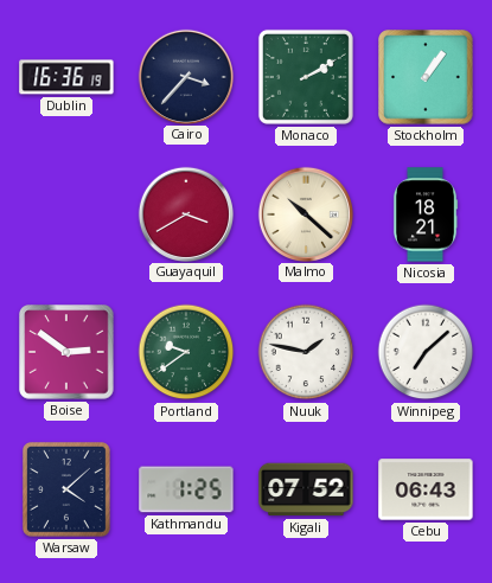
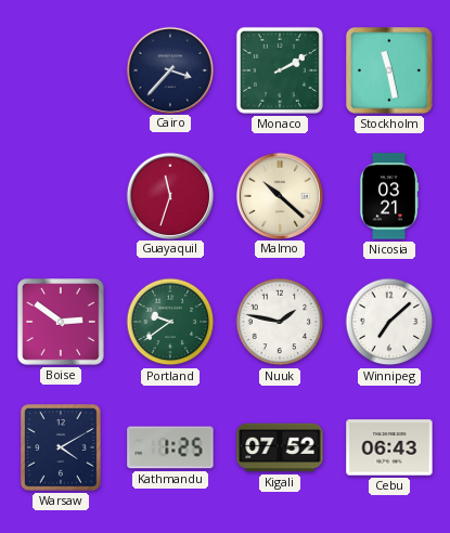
Dublin: 16:36 -> none
Stockholm: 1:06 -> 11:28
Guayaquil: 3:40 -> 11:33
Nicosia: 18:21 -> 03:21
Warsaw: 4:08 -> 4:10
